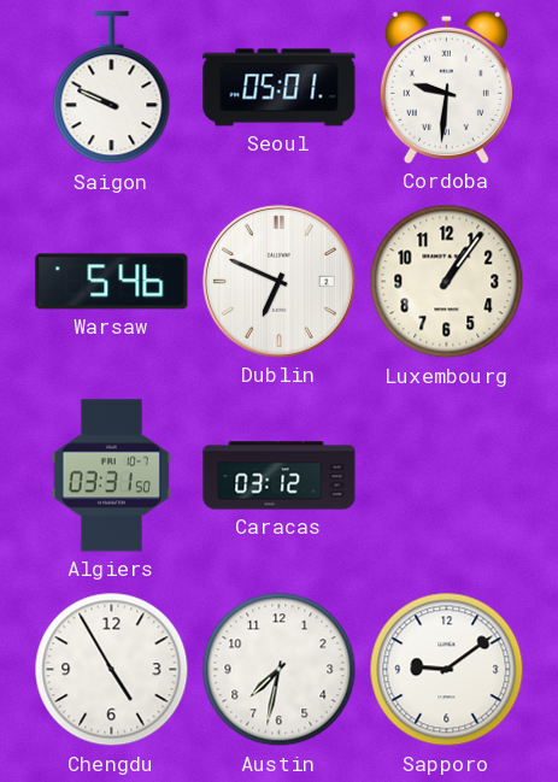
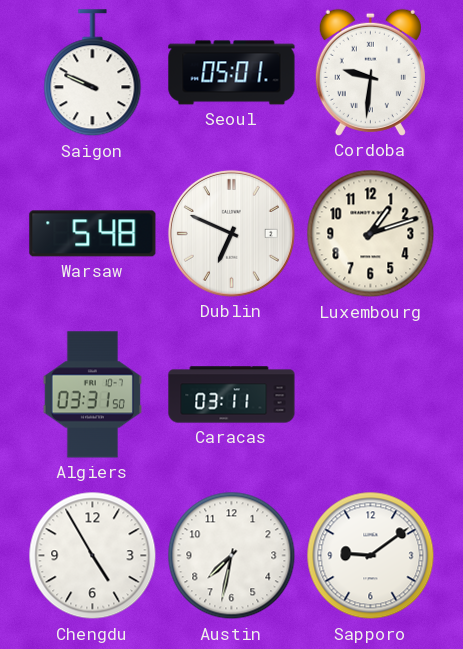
Warsaw: 5:46 -> 5:48
Luxembourg: 1:06 -> 1:12
Caracas: 03:12 -> 03:11
